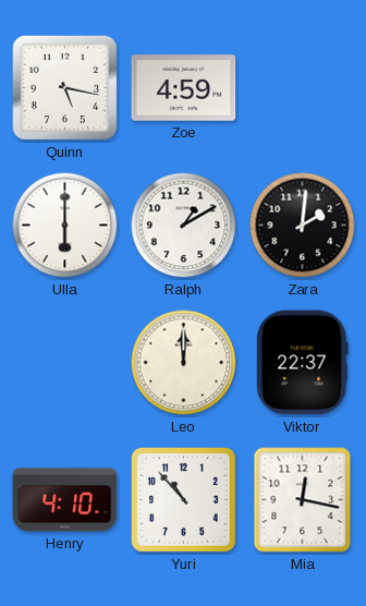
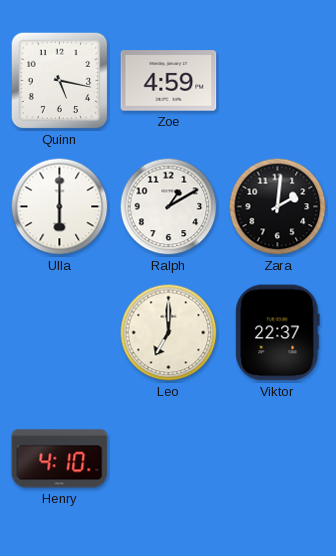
Leo: 12:00 -> 7:00
Yuri: 10:53 -> none
Mia: 12:17 -> none
